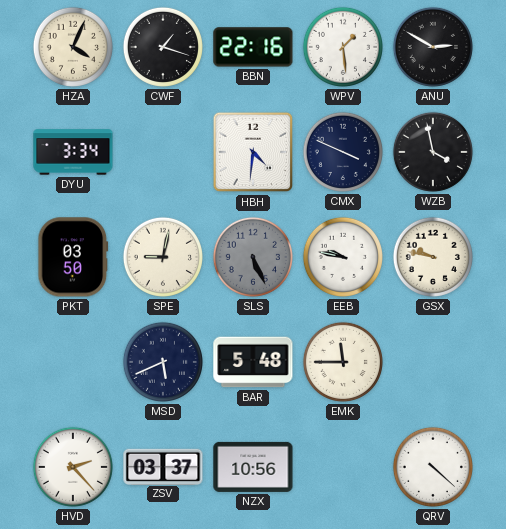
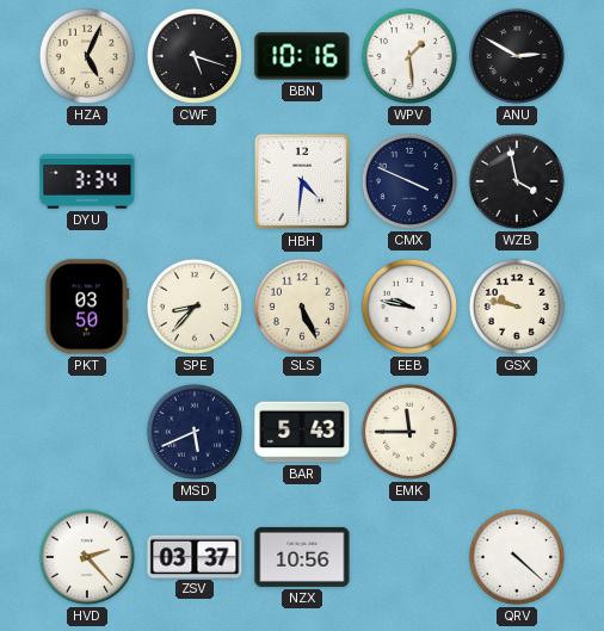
HZA: 4:04 -> 5:04
CWF: 1:18 -> 5:18
BBN: 22:16 -> 10:16
SPE: 9:02 -> 8:37
SLS dial: grey -> cream
BAR: 5:48 -> 5:43
